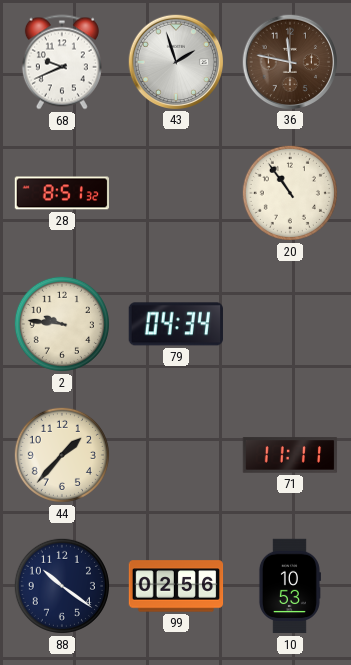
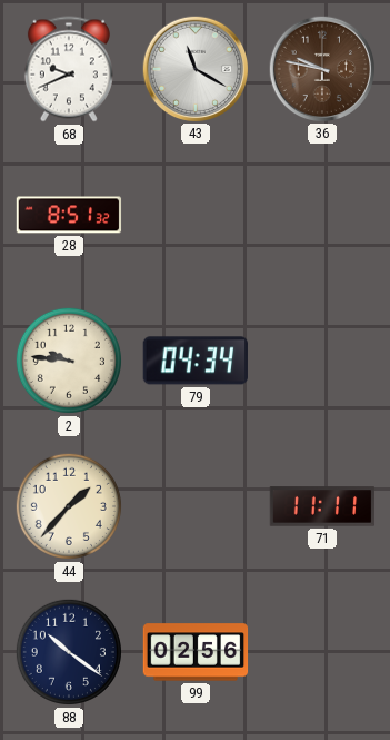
43: 1:57 -> 11:20
36: 11:47 -> 9:47
20: 10:54 -> none
10: 10:53 -> none
